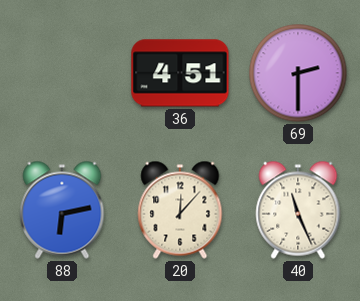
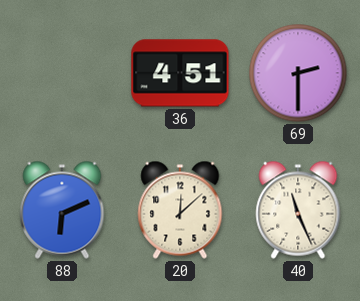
88: 6:13 -> 6:11
20: 12:07 -> 12:08
